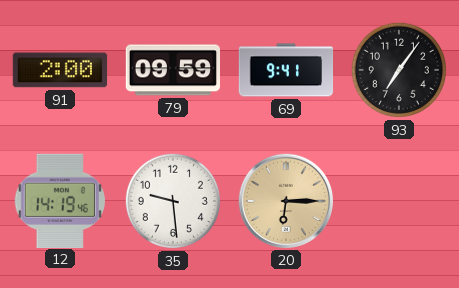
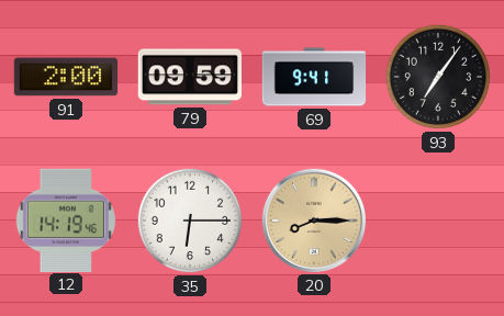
35: 9:29 -> 6:15
20: 6:15 -> 8:15
